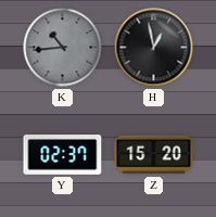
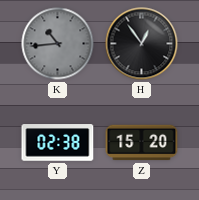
H: 12:58 -> 12:54
Y: 02:37 -> 02:38
